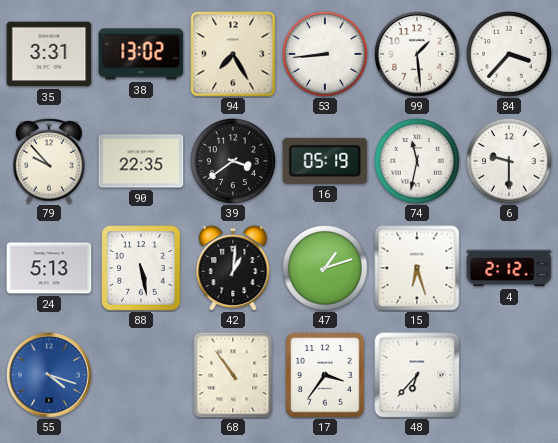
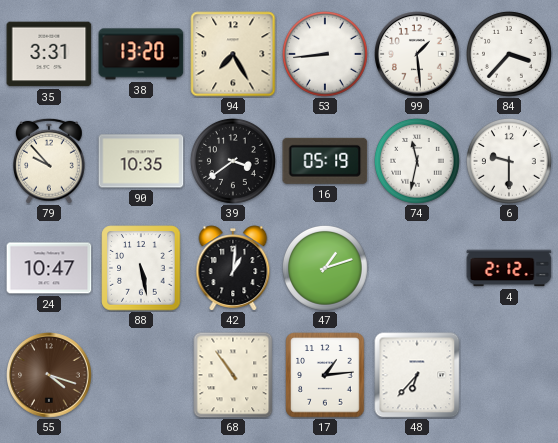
38: 13:02 -> 13:20
90: 22:35 -> 10:35
24: 5:13 -> 10:47
15: 6:27 -> none
55 dial: blue -> brown
17: 3:36 -> 1:14
